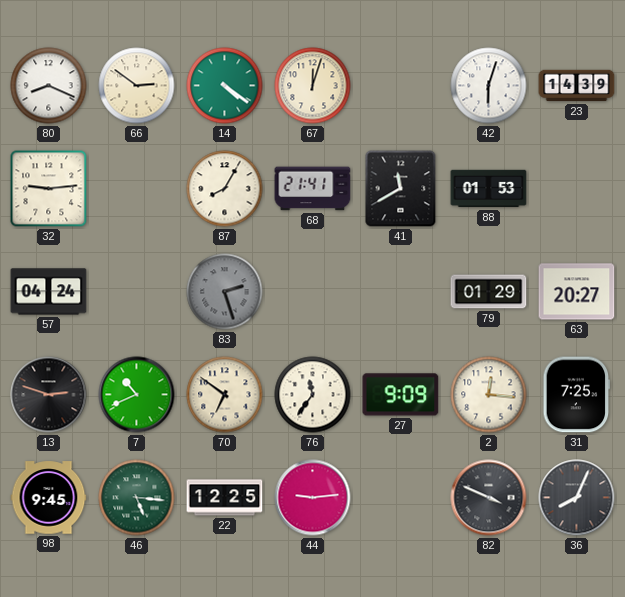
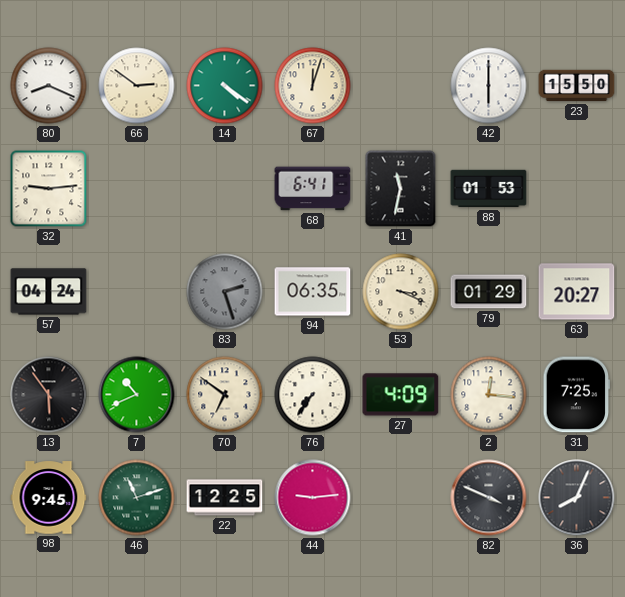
42: 6:03 -> 6:00
23: 14:39 -> 15:50
87: 8:05 -> none
68: 21:41 -> 6:41
41: 11:40 -> 11:32
94: none -> 06:35
53: none -> 3:19
13: 2:48 -> 5:54
76: 11:36 -> 7:36
27: 9:09 -> 4:09
46: 5:16 -> 11:12
